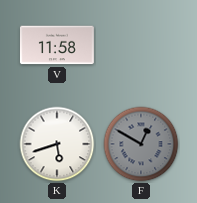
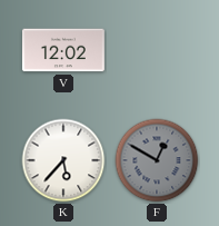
V: 11:58 -> 12:02
K: 5:42 -> 5:37
